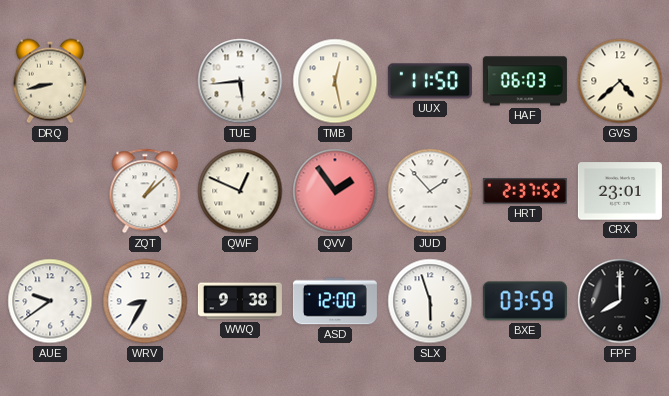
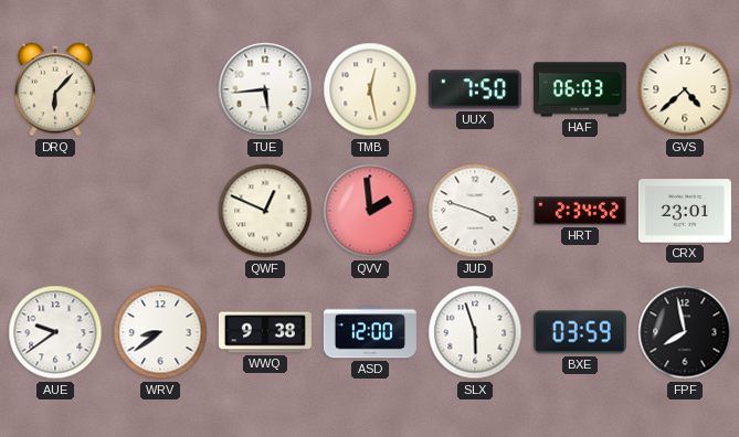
DRQ: 8:43 -> 6:07
UUX: 11:50 -> 7:50
ZQT: 1:08 -> none
QVV: 1:54 -> 1:59
JUD: 1:53 -> 3:48
HRT: 2:37 -> 2:34
WRV: 8:35 -> 8:39
FPF: 8:00 -> 7:58
